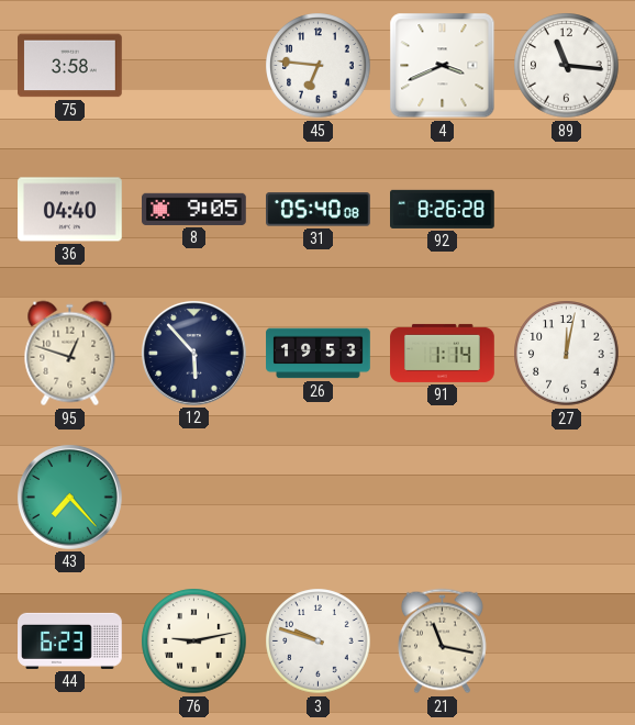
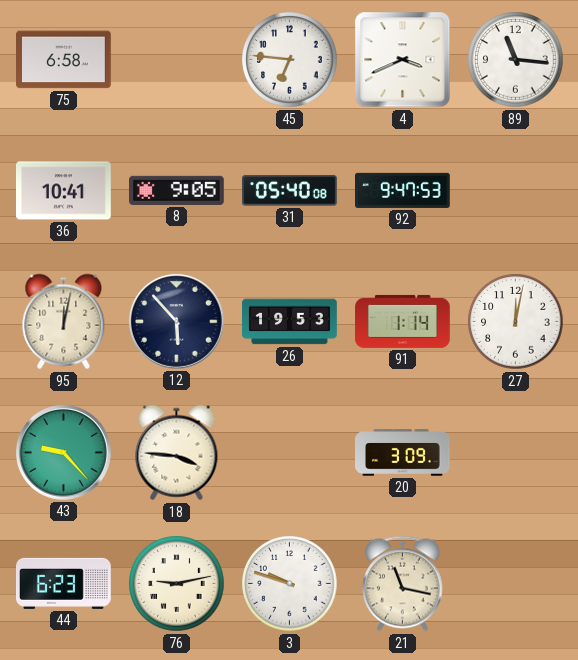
75: 3:58 -> 6:58
36: 04:40 -> 10:41
92: 8:26 -> 9:47
95: 12:48 -> 12:02
43: 7:23 -> 9:23
18: none -> 3:46
20: none -> 3:09
